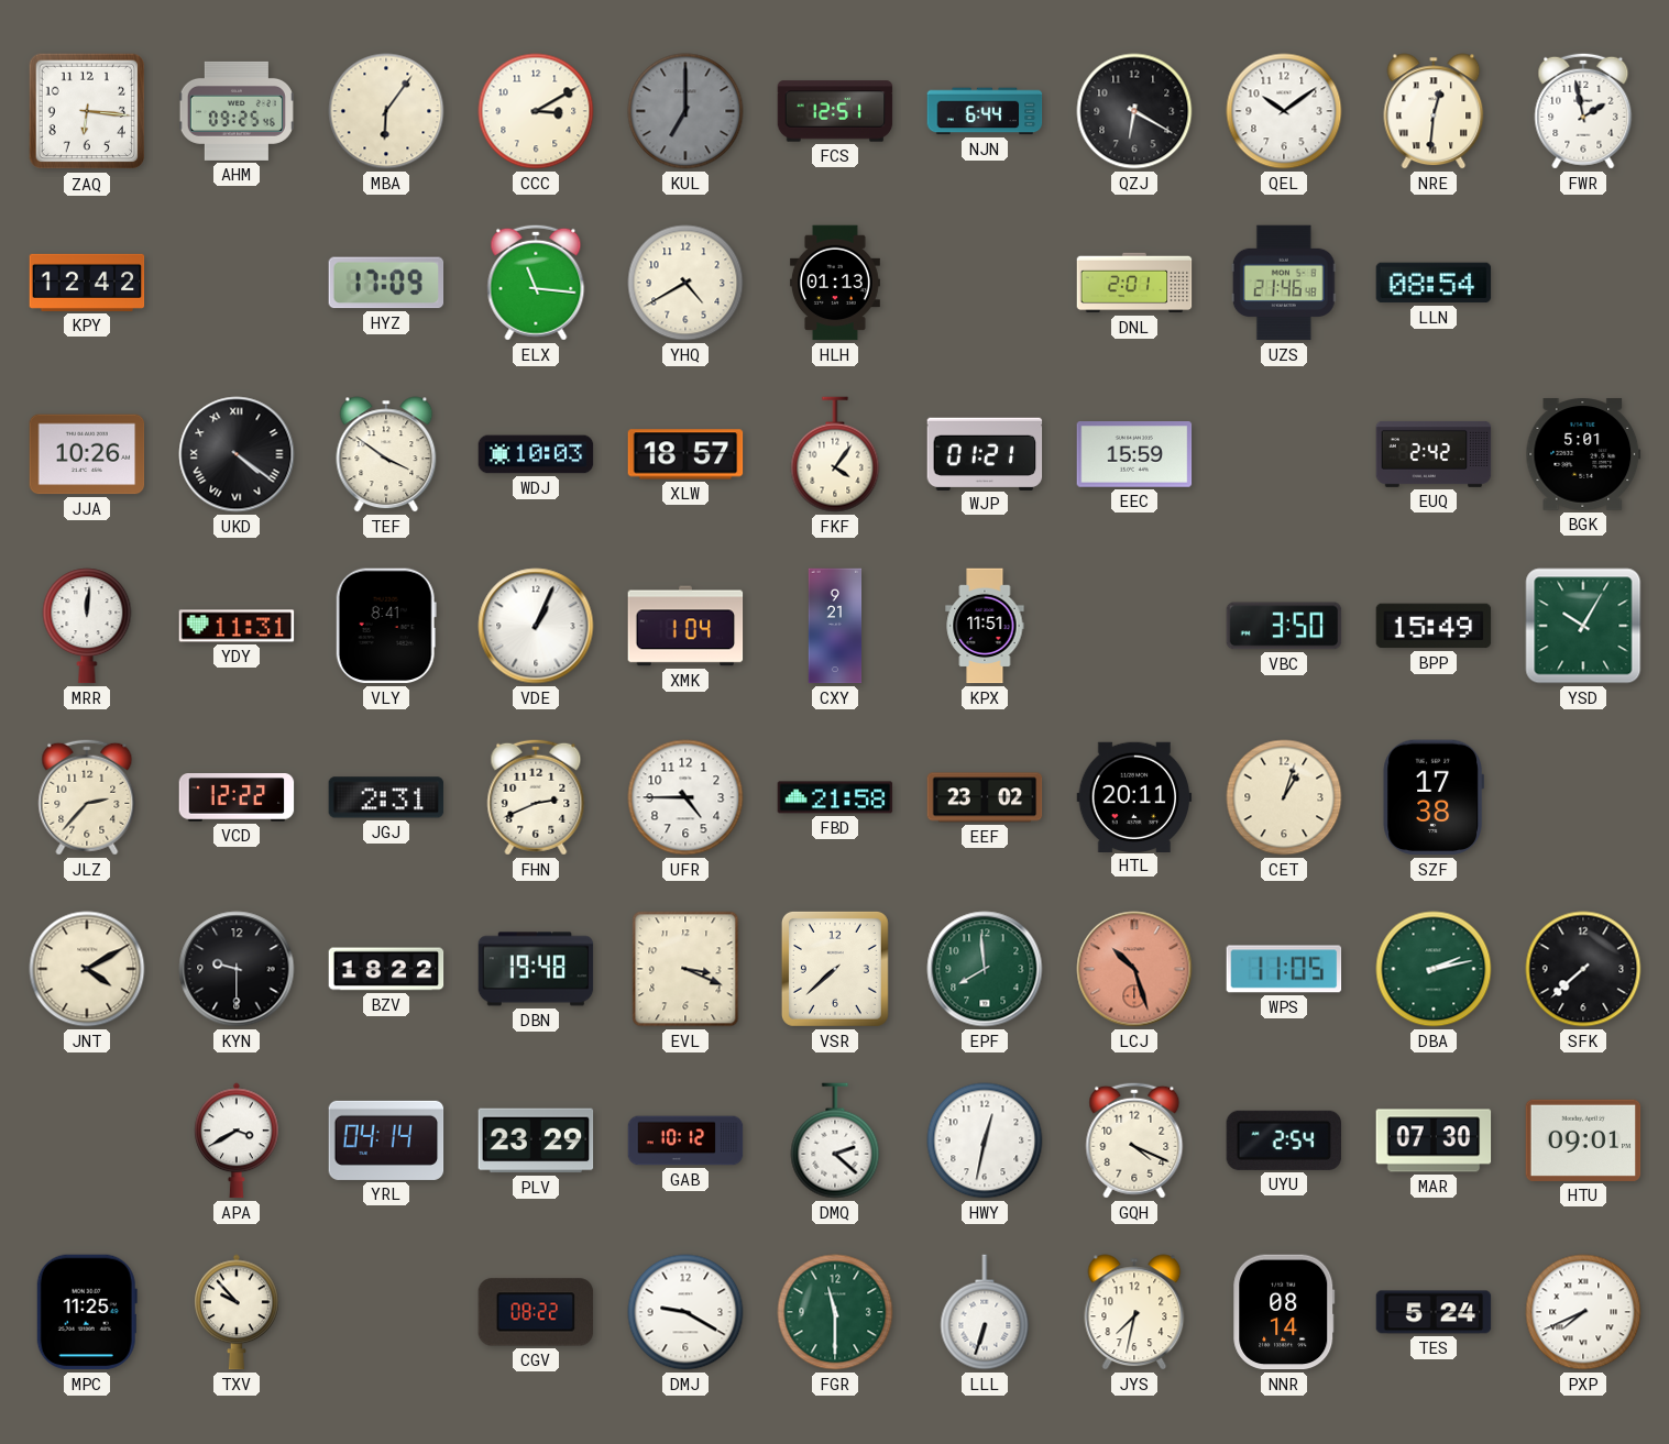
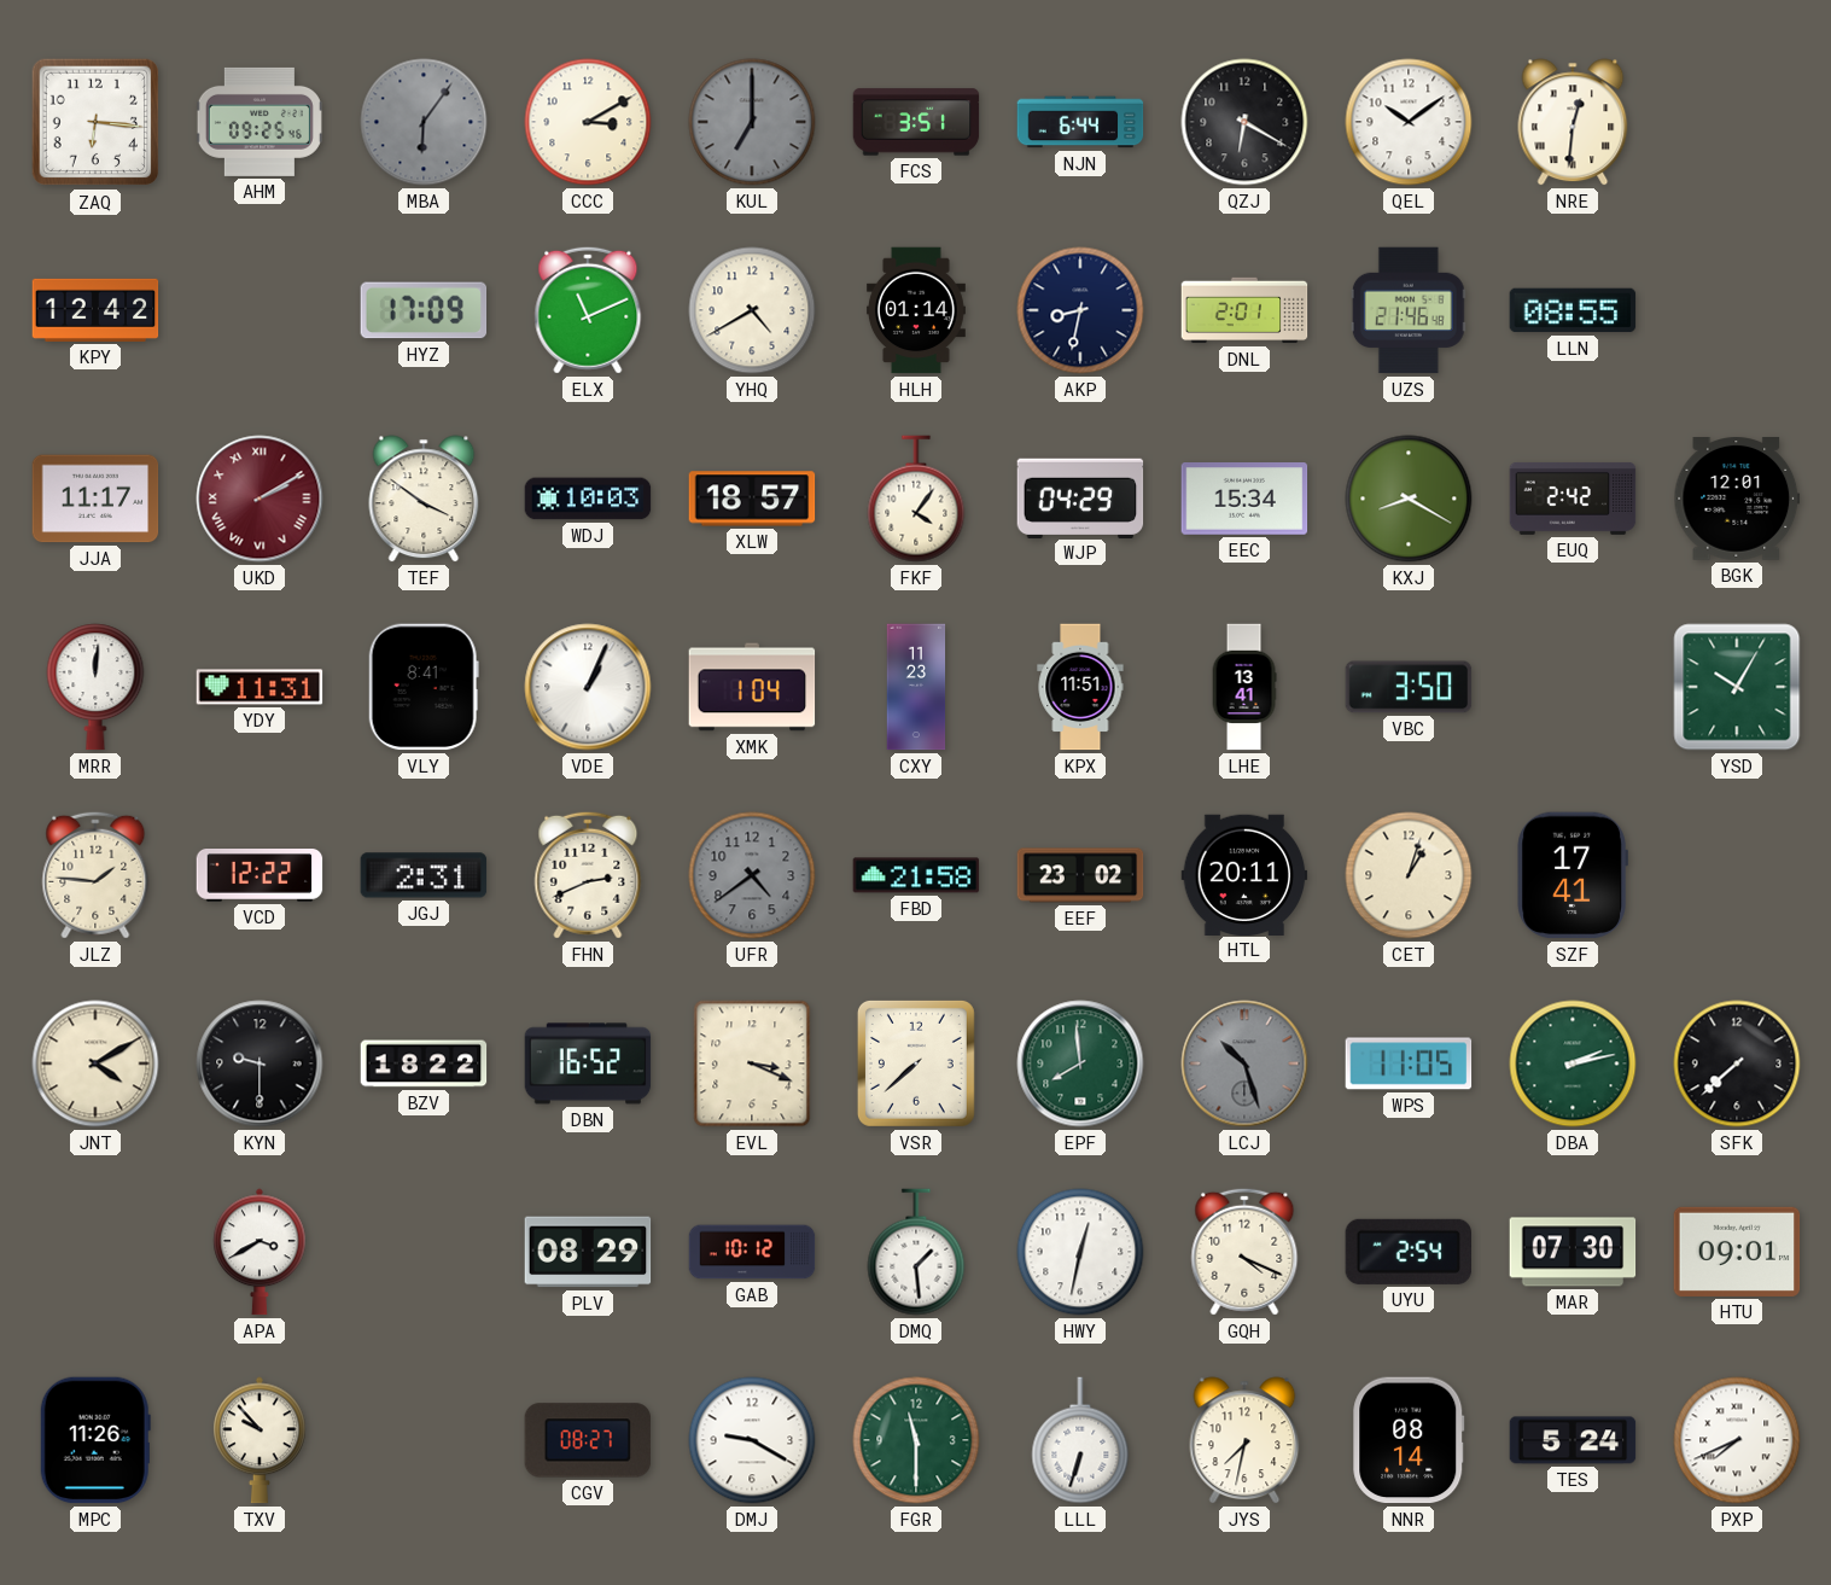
MBA dial: cream -> grey
FCS: 12:51 -> 3:51
FWR: 1:58 -> none
ELX: 11:16 -> 11:11
HLH: 01:13 -> 01:14
AKP: none -> 8:32
LLN: 08:54 -> 08:55
JJA: 10:26 -> 11:17
UKD: 4:21 -> 2:10
UKD dial: black -> burgundy
WJP: 01:21 -> 04:29
EEC: 15:59 -> 15:34
KXJ: none -> 8:20
BGK: 5:01 -> 12:01
CXY: 9:21 -> 11:23
LHE: none -> 13:41
BPP: 15:49 -> none
JLZ: 2:37 -> 1:46
UFR: 4:45 -> 4:39
UFR dial: white -> grey
SZF: 17:38 -> 17:41
DBN: 19:48 -> 16:52
LCJ dial: salmon -> grey
YRL: 04:14 -> none
PLV: 23:29 -> 08:29
DMQ: 2:22 -> 1:29
MPC: 11:25 -> 11:26
CGV: 08:22 -> 08:27
